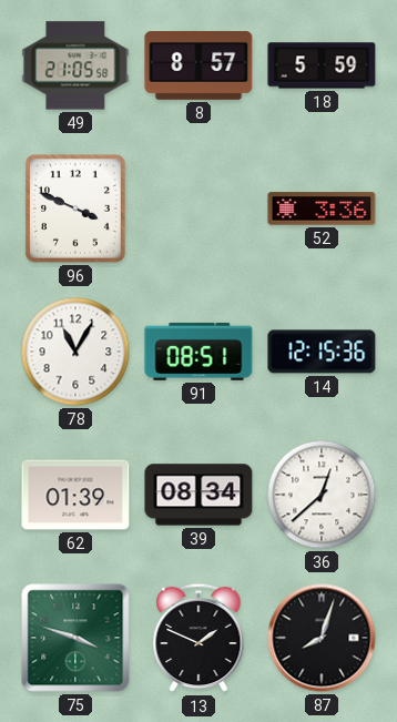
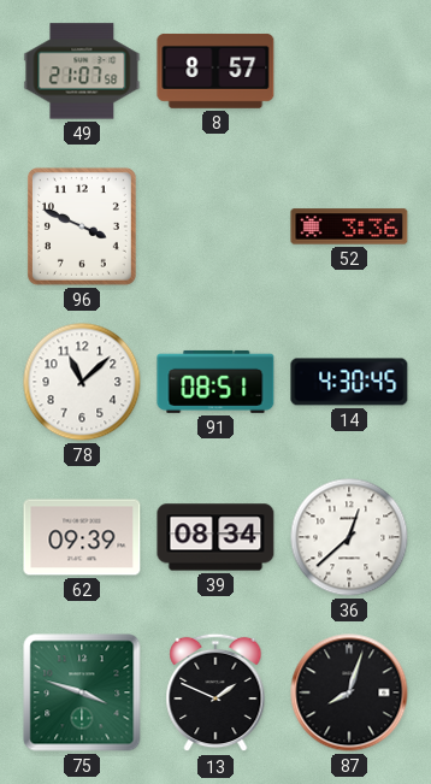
49: 21:05 -> 21:07
18: 5:59 -> none
78: 11:05 -> 11:08
14: 12:15 -> 4:30
62: 01:39 -> 09:39
